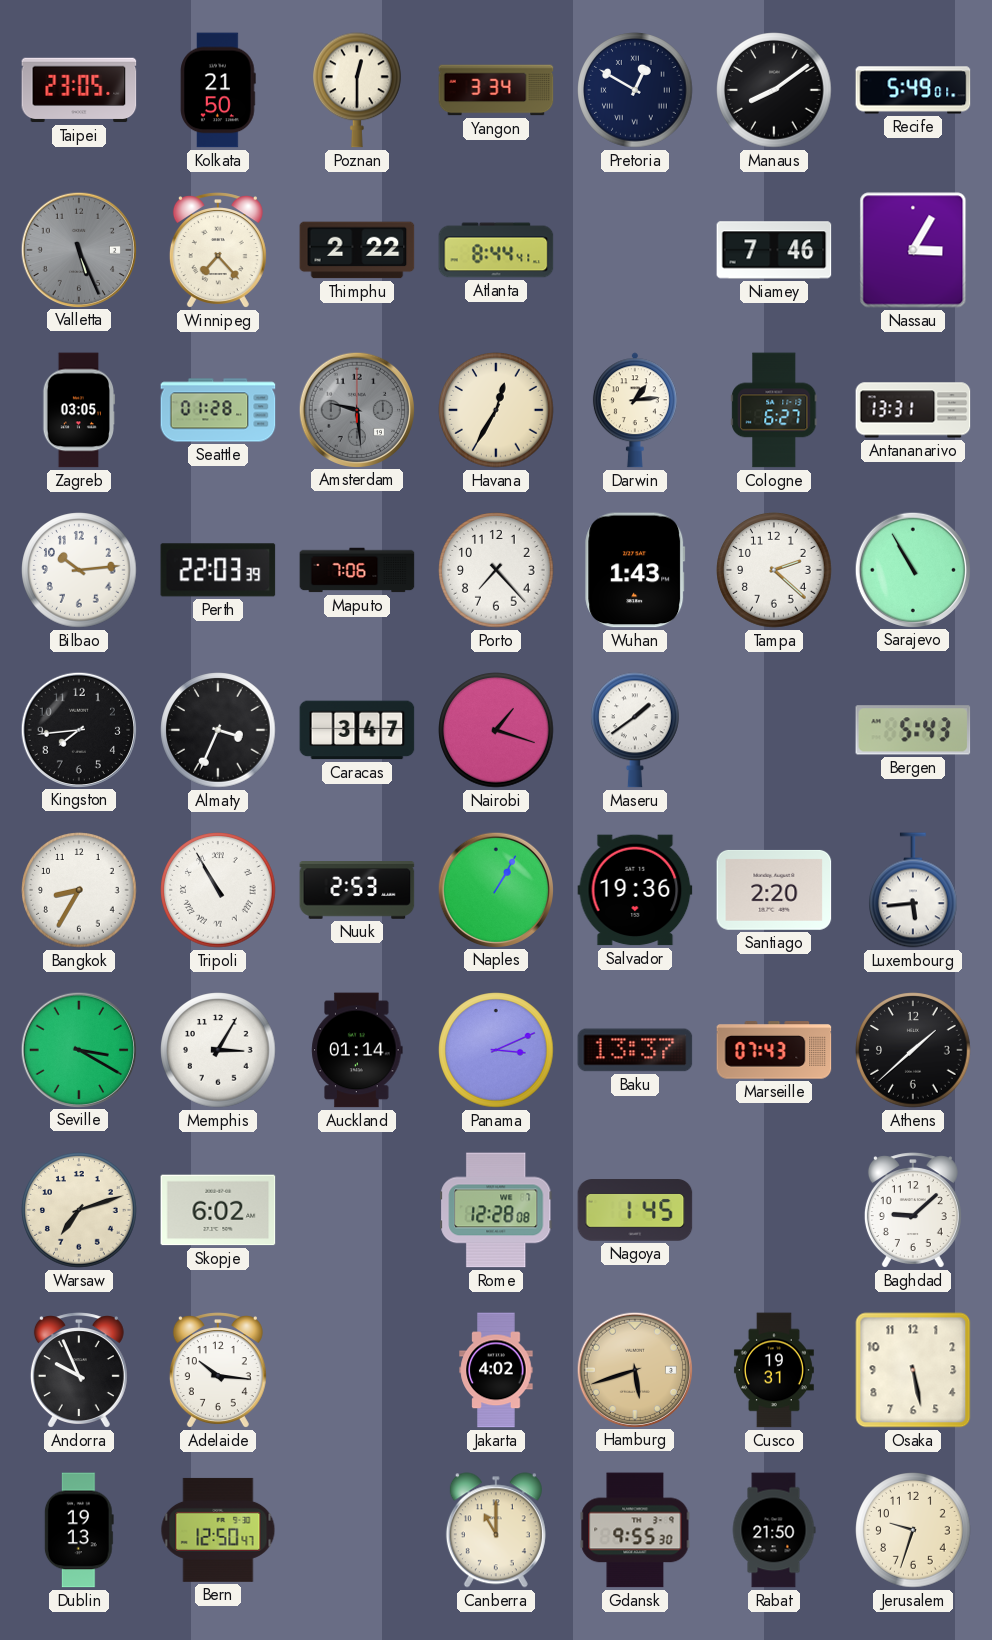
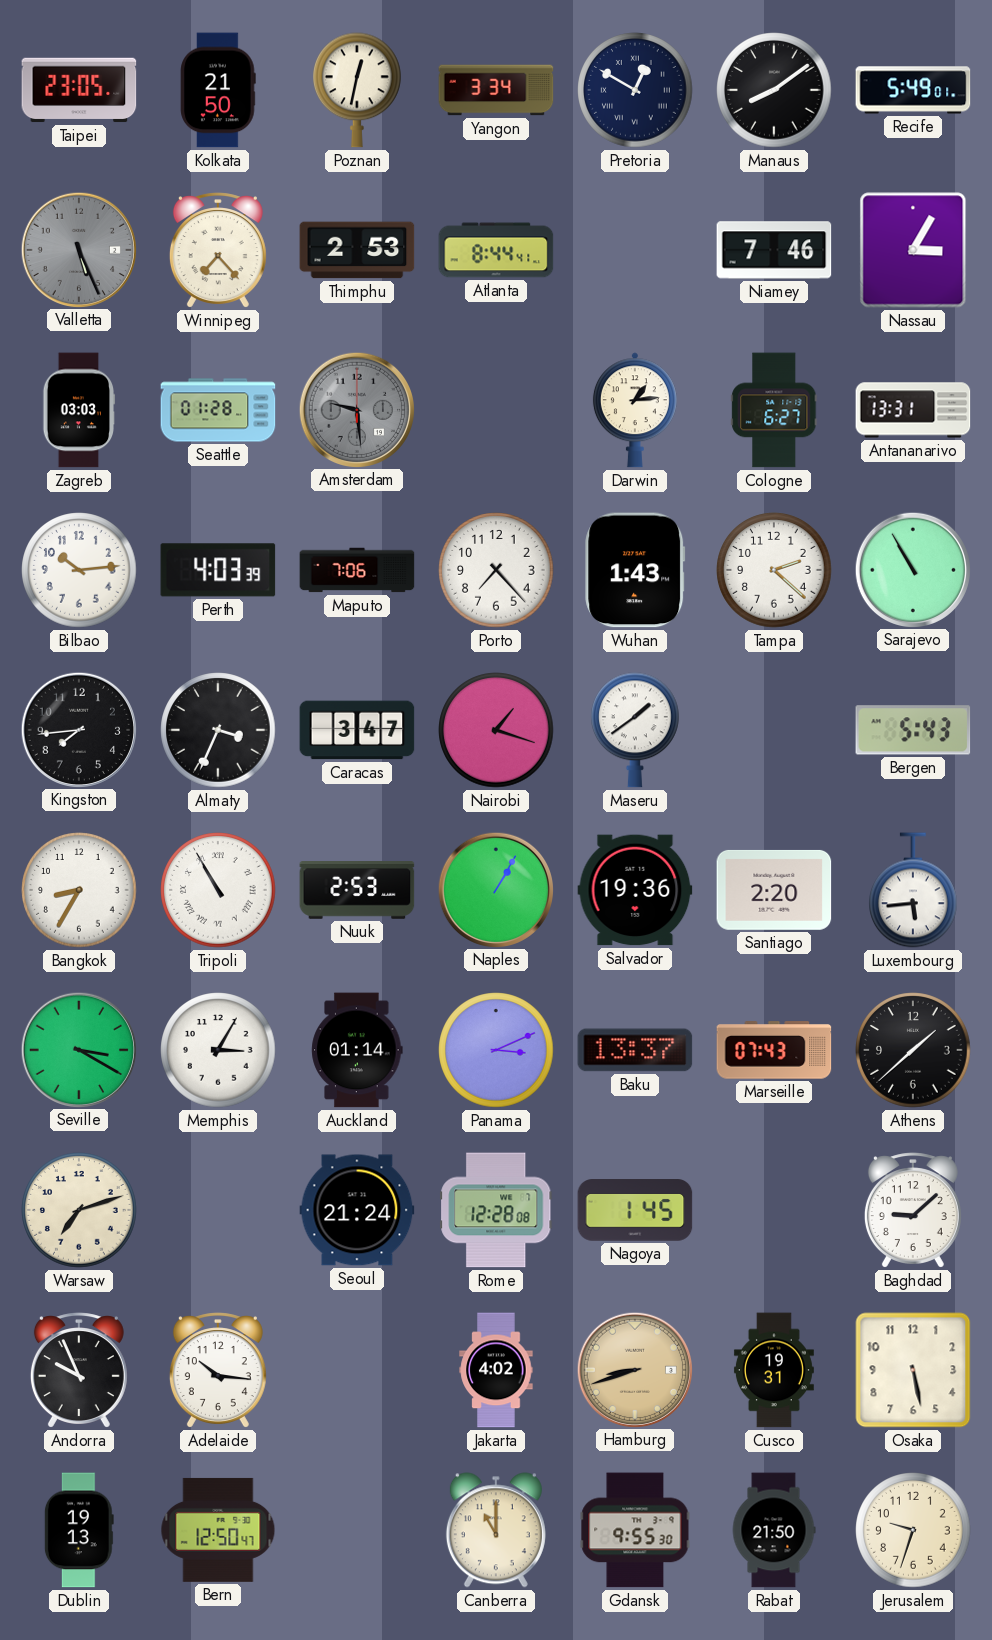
Poznan: 12:30 -> 12:32
Thimphu: 2:22 -> 2:53
Zagreb: 03:05 -> 03:03
Havana: 12:35 -> none
Perth: 22:03 -> 4:03
Skopje: 6:02 -> none
Seoul: none -> 21:24
Hamburg: 5:42 -> 8:42
